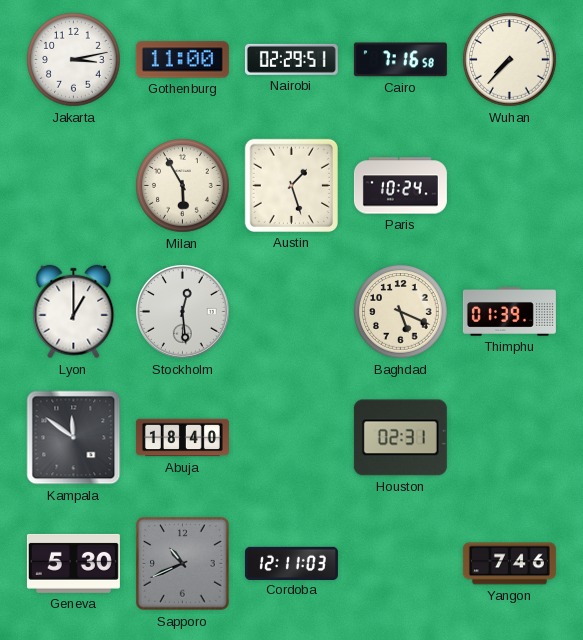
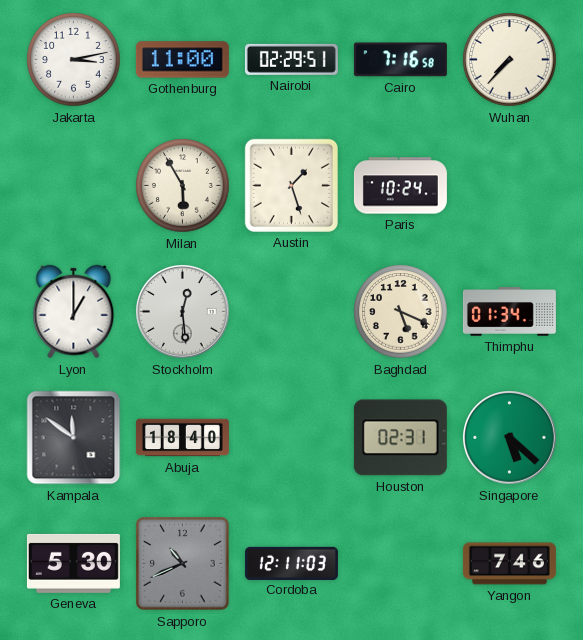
Thimphu: 01:39 -> 01:34
Singapore: none -> 5:22
